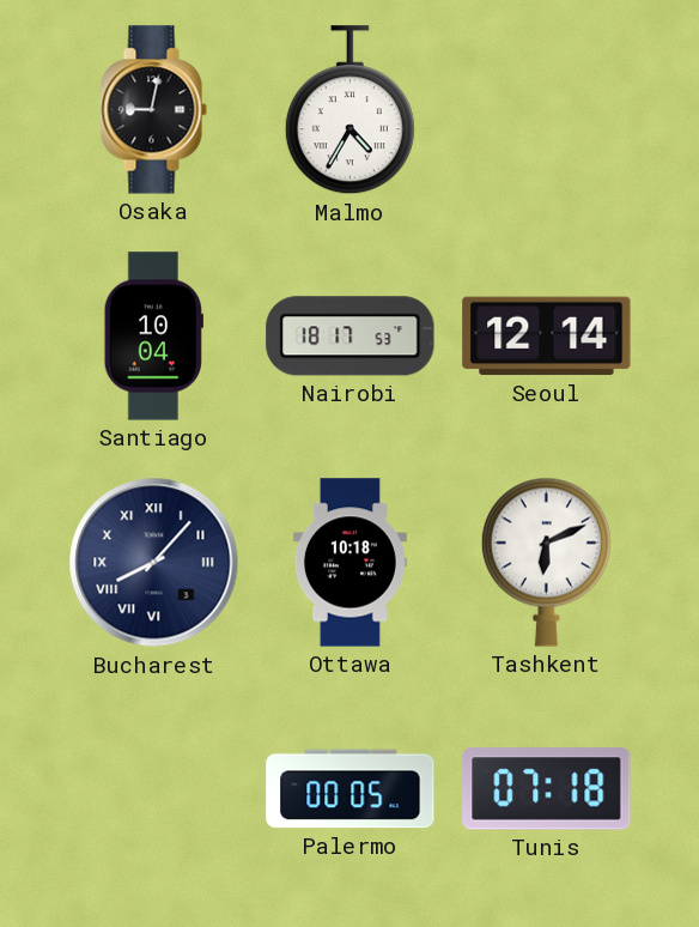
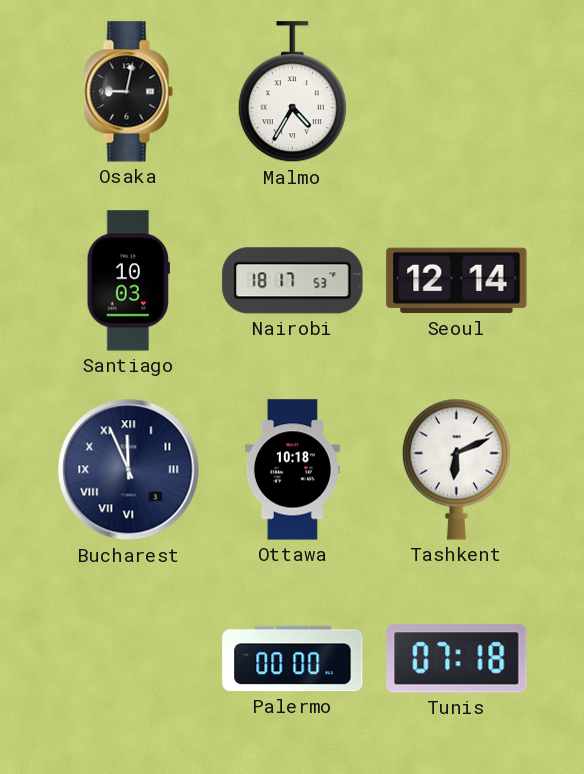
Santiago: 10:04 -> 10:03
Bucharest: 8:07 -> 11:56
Palermo: 00:05 -> 00:00
